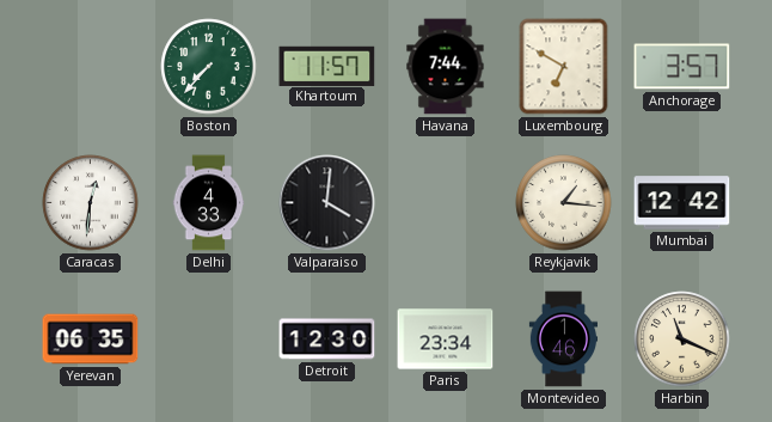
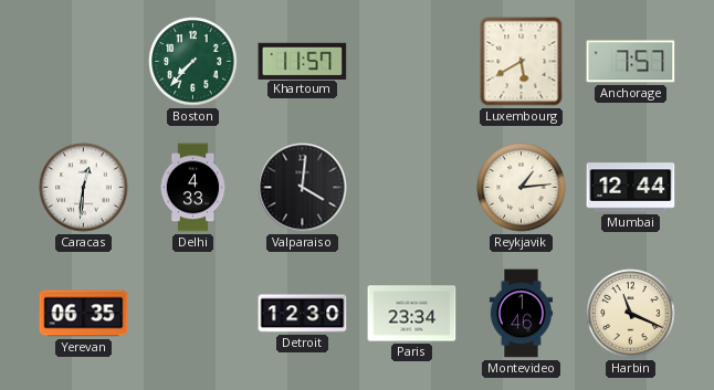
Havana: 7:44 -> none
Luxembourg: 6:50 -> 5:40
Anchorage: 3:57 -> 7:57
Reykjavik: 1:16 -> 1:14
Mumbai: 12:42 -> 12:44
